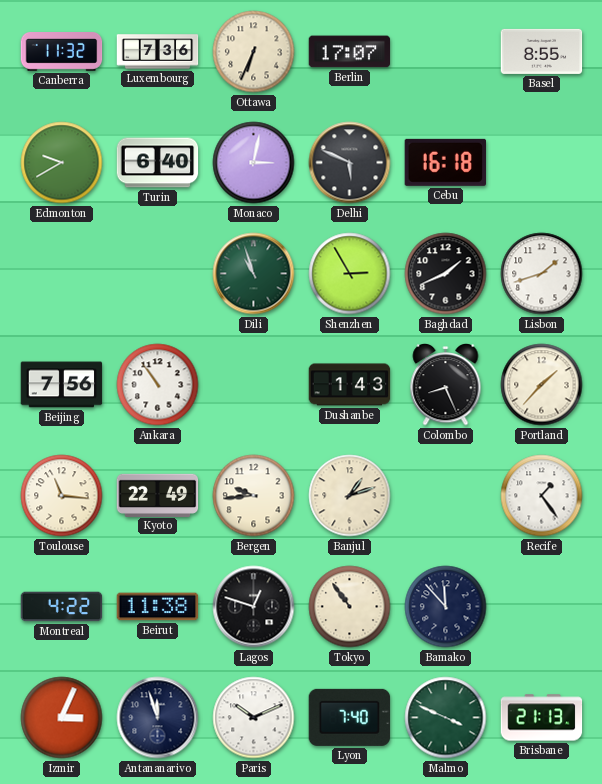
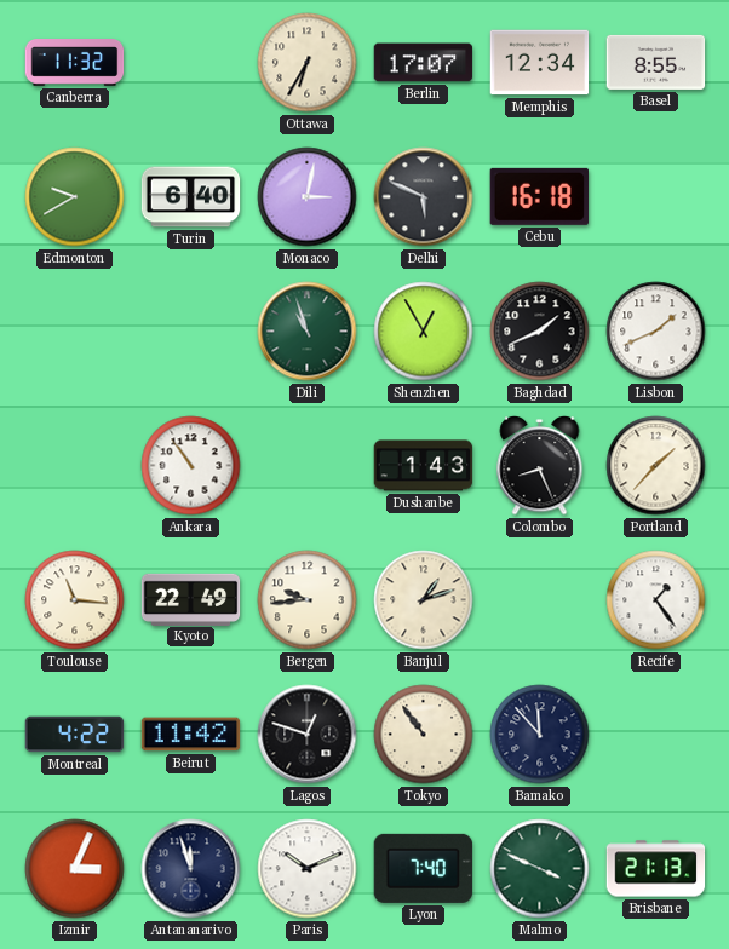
Luxembourg: 7:36 -> none
Ottawa: 6:34 -> 6:35
Memphis: none -> 12:34
Shenzhen: 2:55 -> 12:55
Lisbon: 1:42 -> 1:41
Beijing: 7:56 -> none
Beirut: 11:38 -> 11:42
